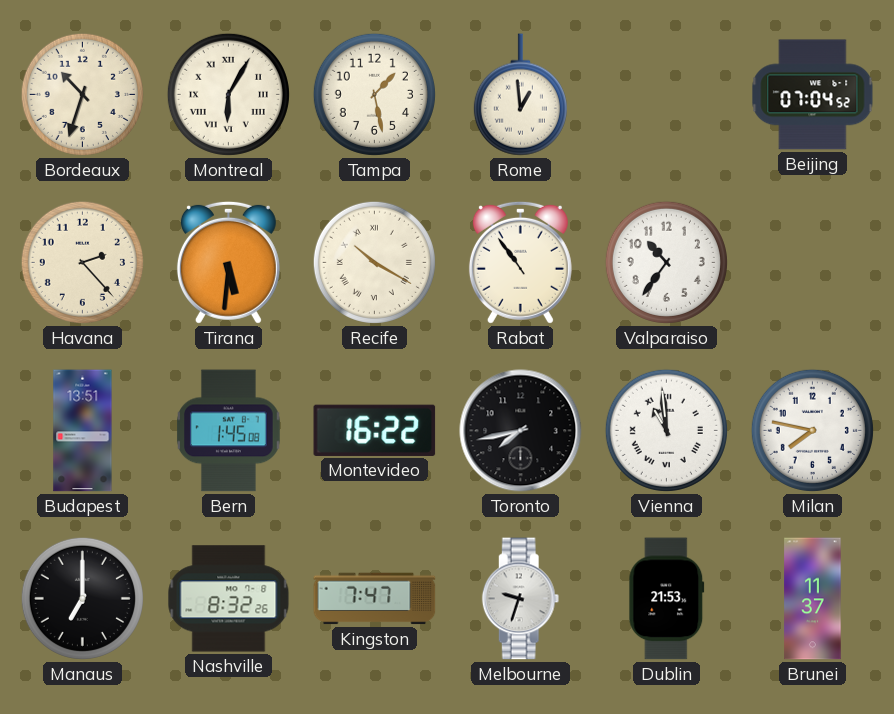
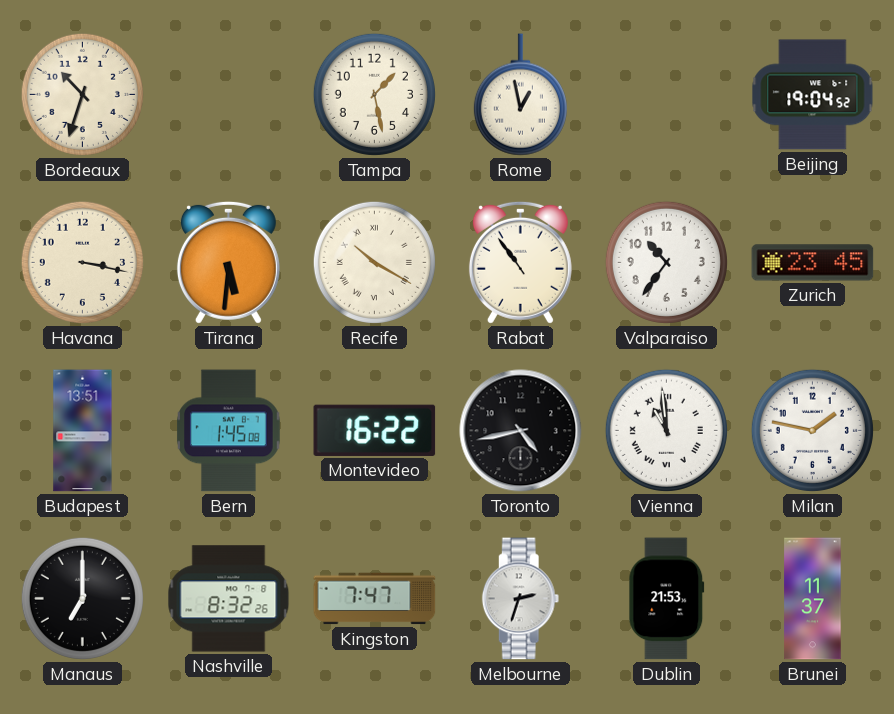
Montreal: 6:05 -> none
Rome: 12:59 -> 12:58
Beijing: 07:04 -> 19:04
Havana: 2:23 -> 3:17
Zurich: none -> 23:45
Toronto: 7:43 -> 4:43
Milan: 7:47 -> 1:47
Melbourne: 9:33 -> 2:33
